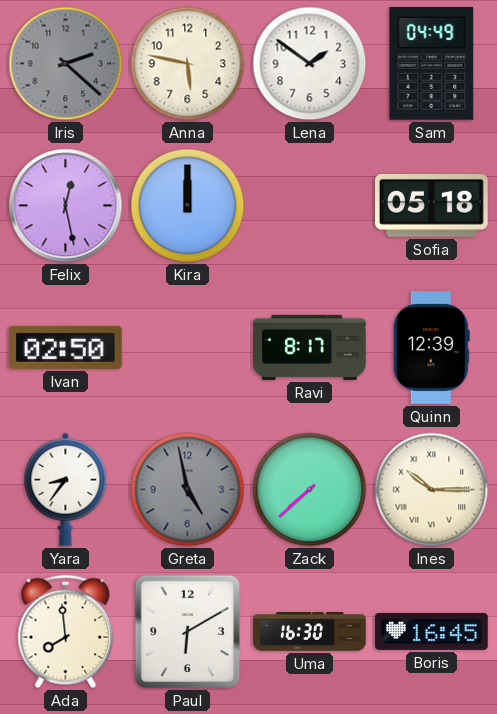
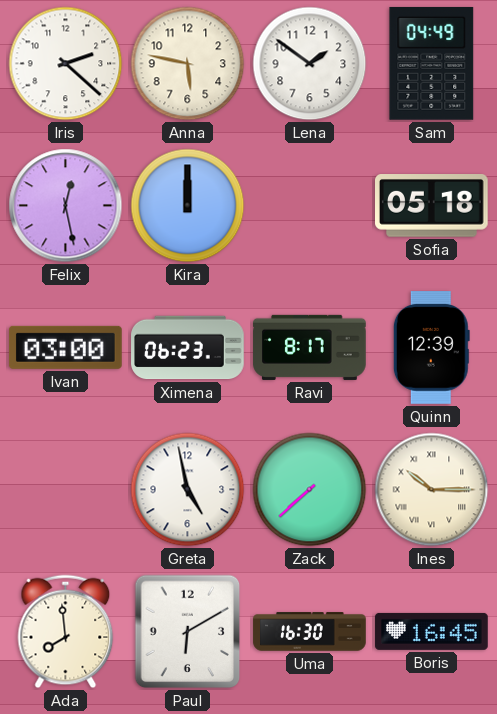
Iris dial: grey -> white
Ivan: 02:50 -> 03:00
Ximena: none -> 06:23
Yara: 8:36 -> none
Greta dial: grey -> white
